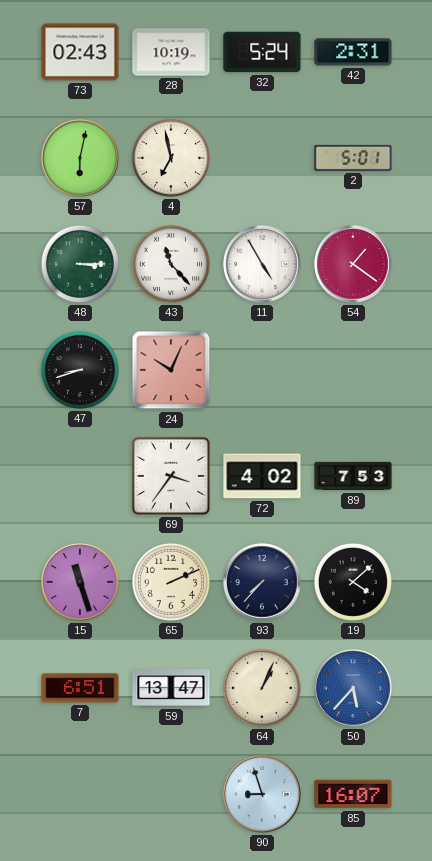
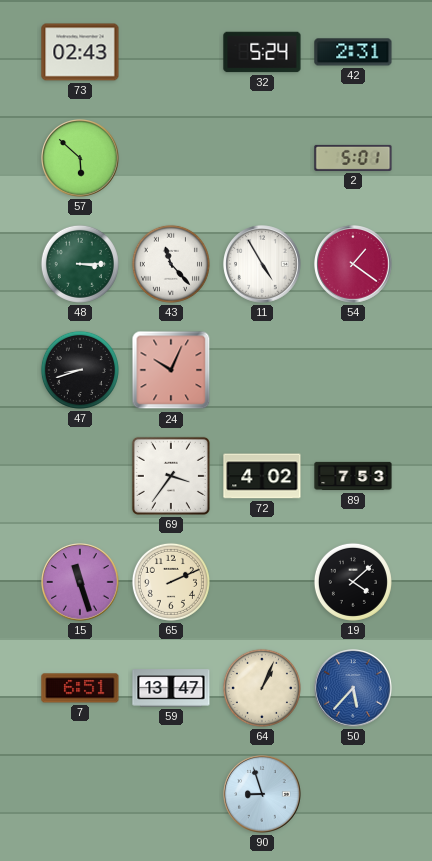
28: 10:19 -> none
57: 6:02 -> 5:52
4: 6:58 -> none
93: 7:37 -> none
85: 16:07 -> none
